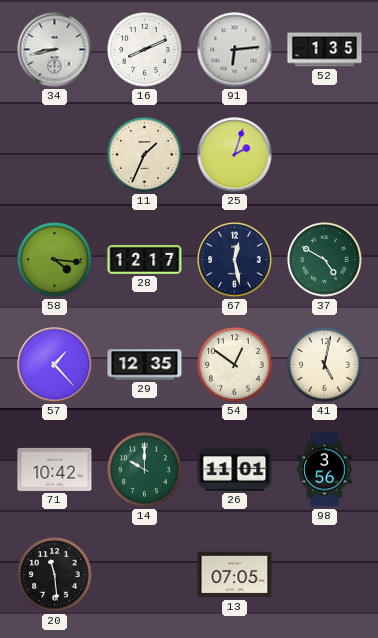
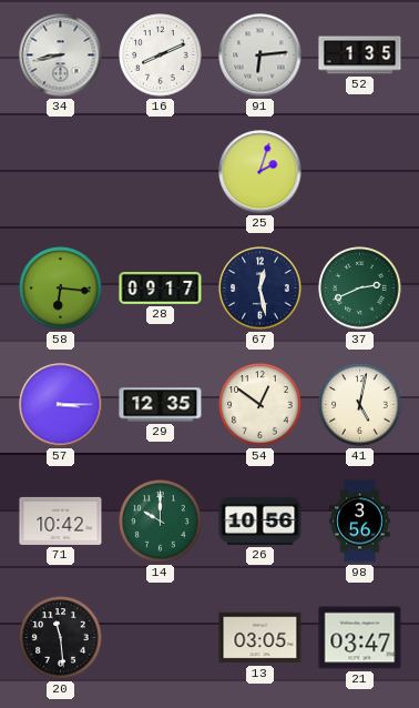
11: 1:34 -> none
58: 4:16 -> 6:16
28: 12:17 -> 09:17
37: 4:50 -> 2:41
57: 1:23 -> 3:15
26: 11:01 -> 10:56
13: 07:05 -> 03:05
21: none -> 03:47
